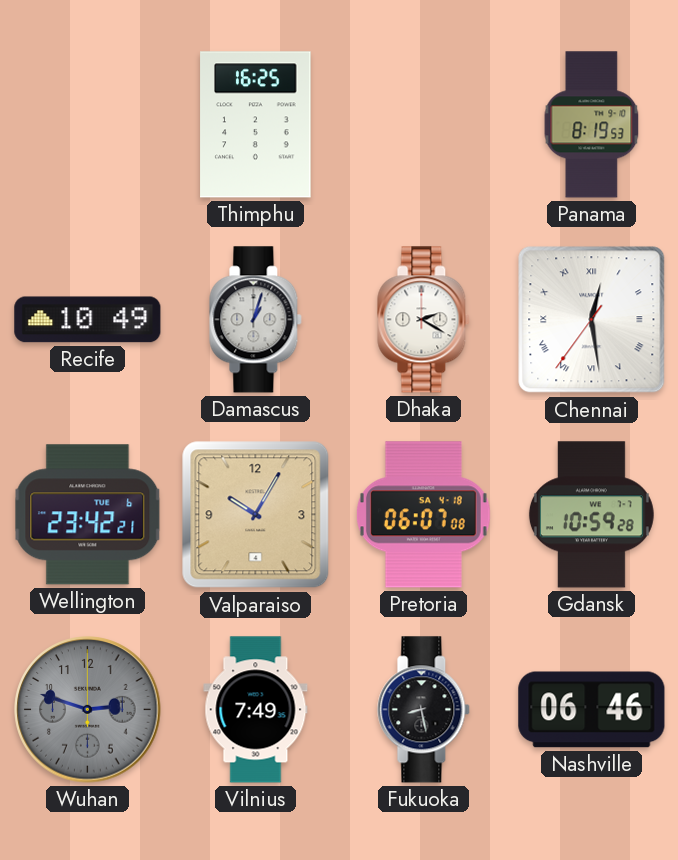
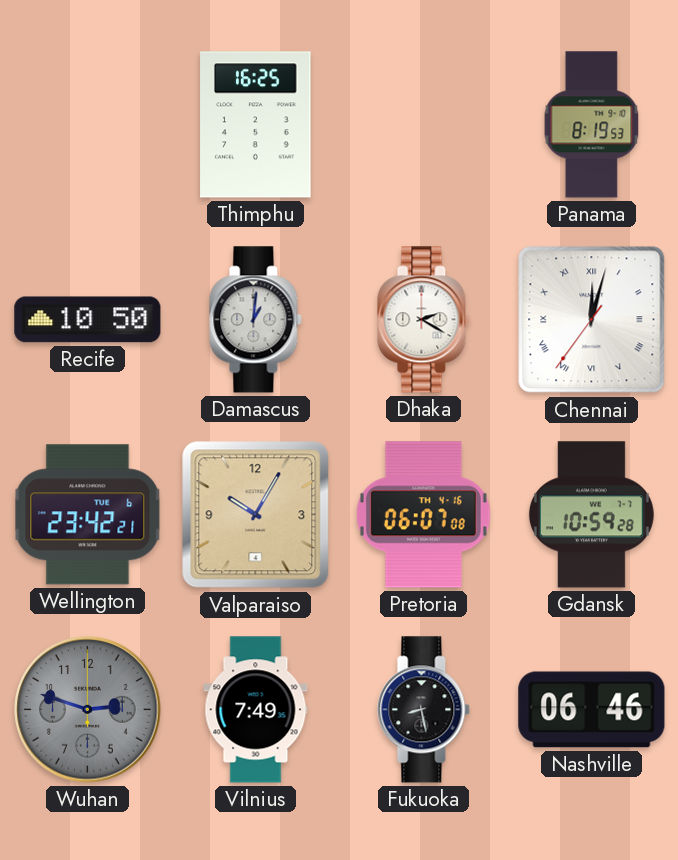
Recife: 10:49 -> 10:50
Damascus: 1:03 -> 1:01
Chennai: 12:28 -> 12:02
Pretoria date: SA 4-18 -> TH 4-16
